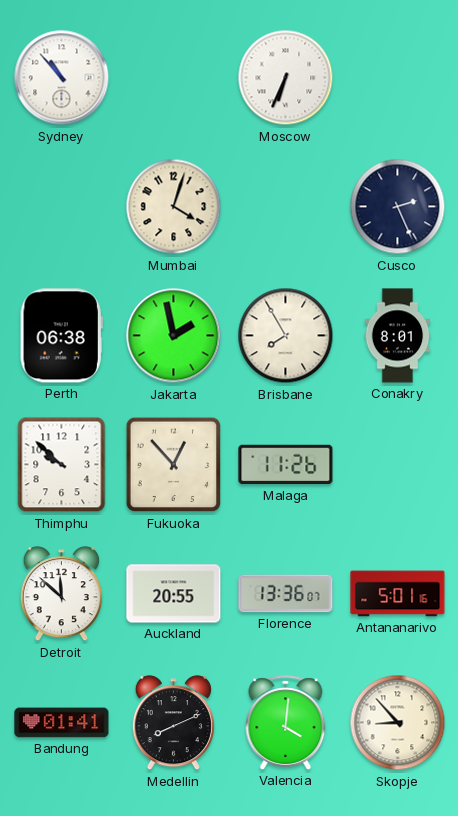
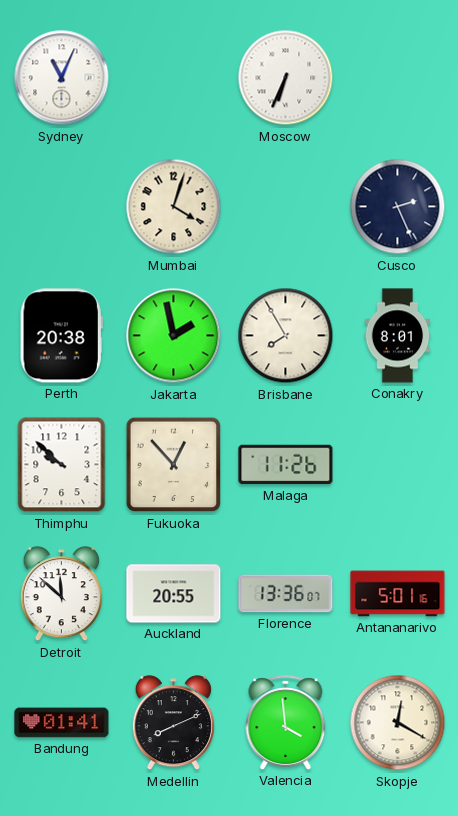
Sydney: 10:53 -> 11:04
Perth: 06:38 -> 20:38
Valencia: 4:01 -> 3:59
Skopje: 8:53 -> 12:20
